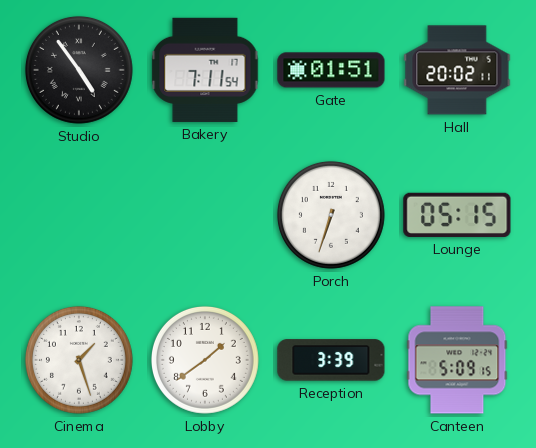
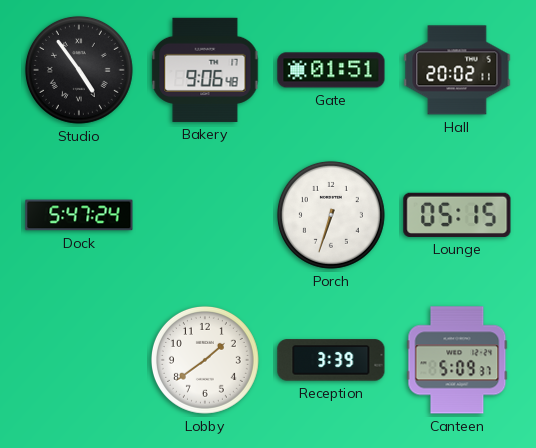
Bakery: 7:11 -> 9:06
Dock: none -> 5:47
Cinema: 1:27 -> none
Canteen: 5:09:15 -> 5:09:37
